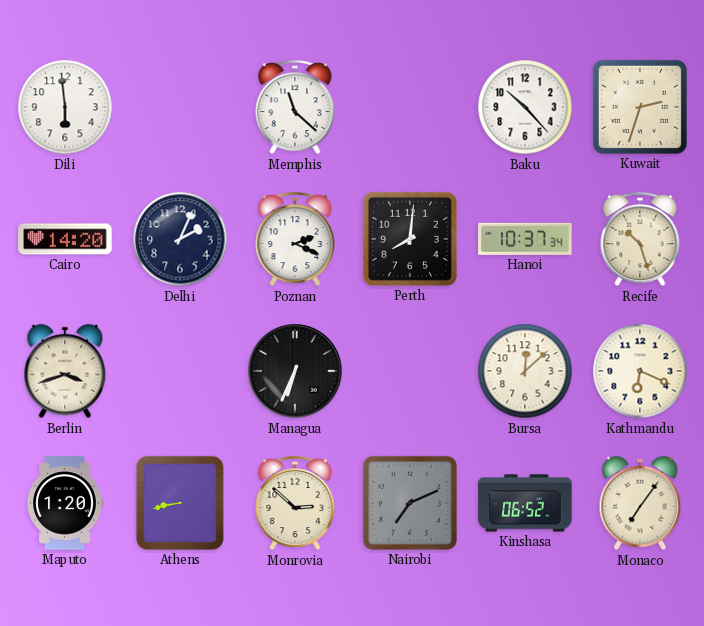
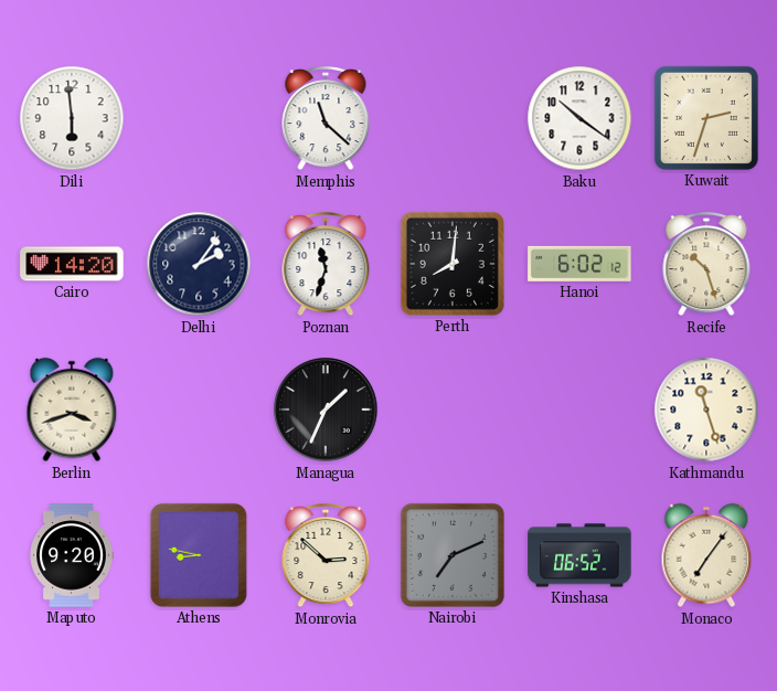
Baku: 10:23 -> 10:21
Delhi: 2:04 -> 2:06
Poznan: 2:19 -> 11:33
Hanoi: 10:37 -> 6:02
Managua: 6:34 -> 1:34
Bursa: 12:08 -> none
Kathmandu: 6:19 -> 11:27
Maputo: 1:20 -> 9:20
Athens: 8:43 -> 8:47
